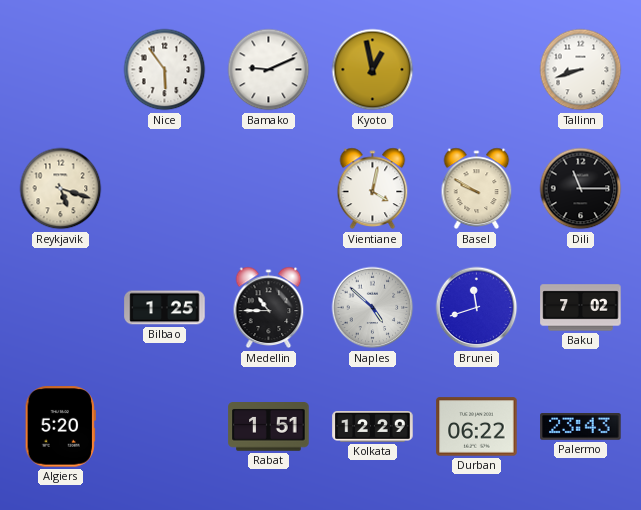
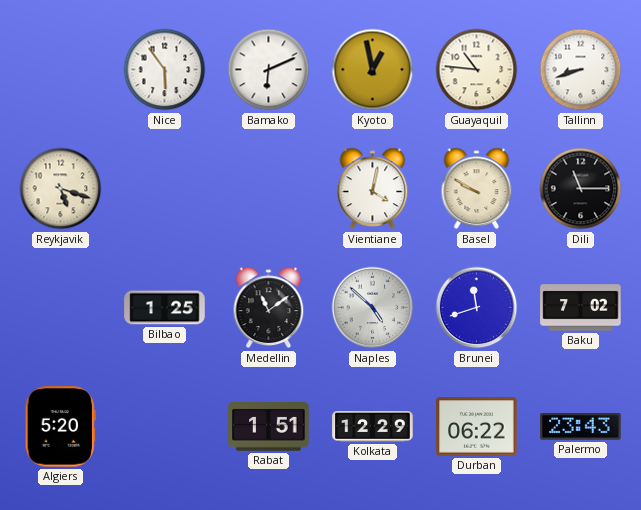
Bamako: 9:11 -> 6:11
Guayaquil: none -> 10:46
Medellin: 10:45 -> 11:09
